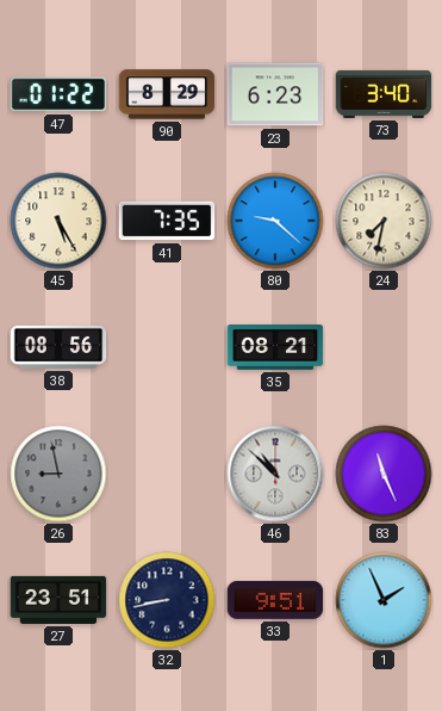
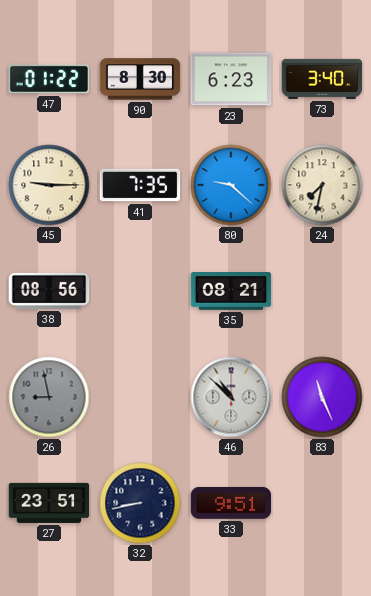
90: 8:29 -> 8:30
45: 5:25 -> 9:15
1: 1:56 -> none
